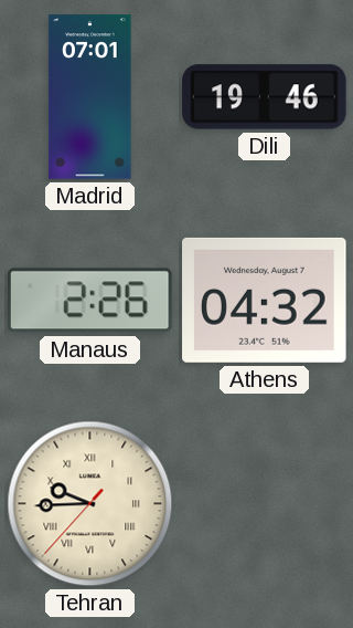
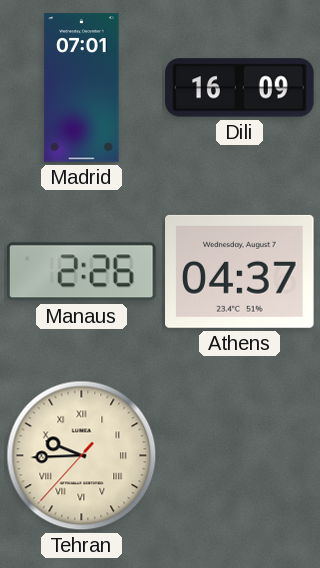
Dili: 19:46 -> 16:09
Athens: 04:32 -> 04:37
